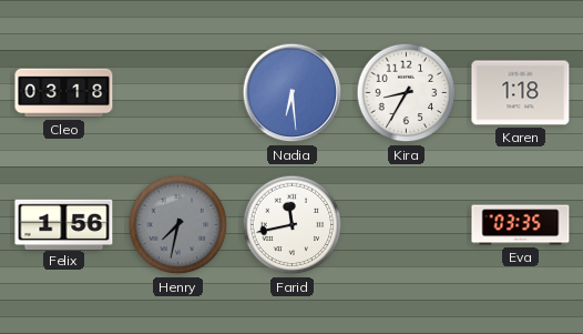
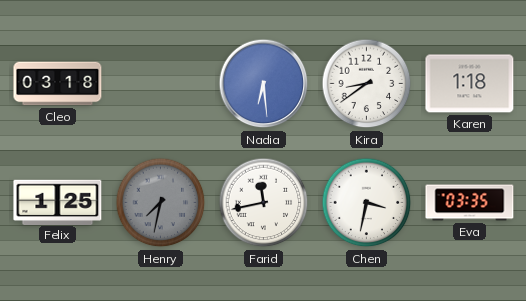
Kira: 8:35 -> 8:39
Felix: 1:56 -> 1:25
Chen: none -> 3:32
